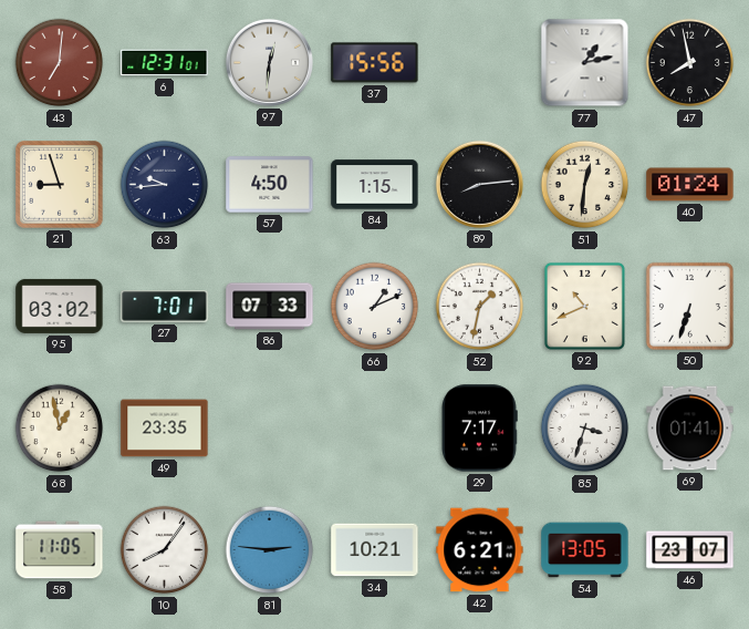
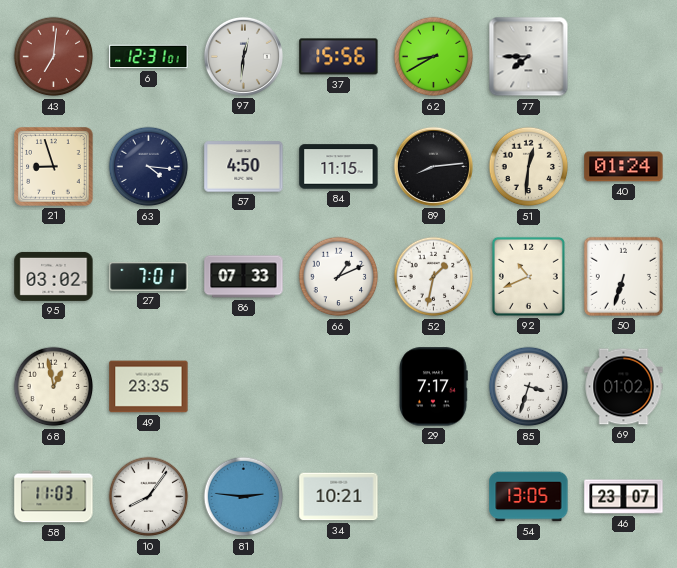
62: none -> 8:40
77: 1:13 -> 7:45
47: 7:58 -> none
63: 9:44 -> 4:16
84: 1:15 -> 11:15
69: 01:41 -> 01:02
58: 11:05 -> 11:03
42: 6:21 -> none
